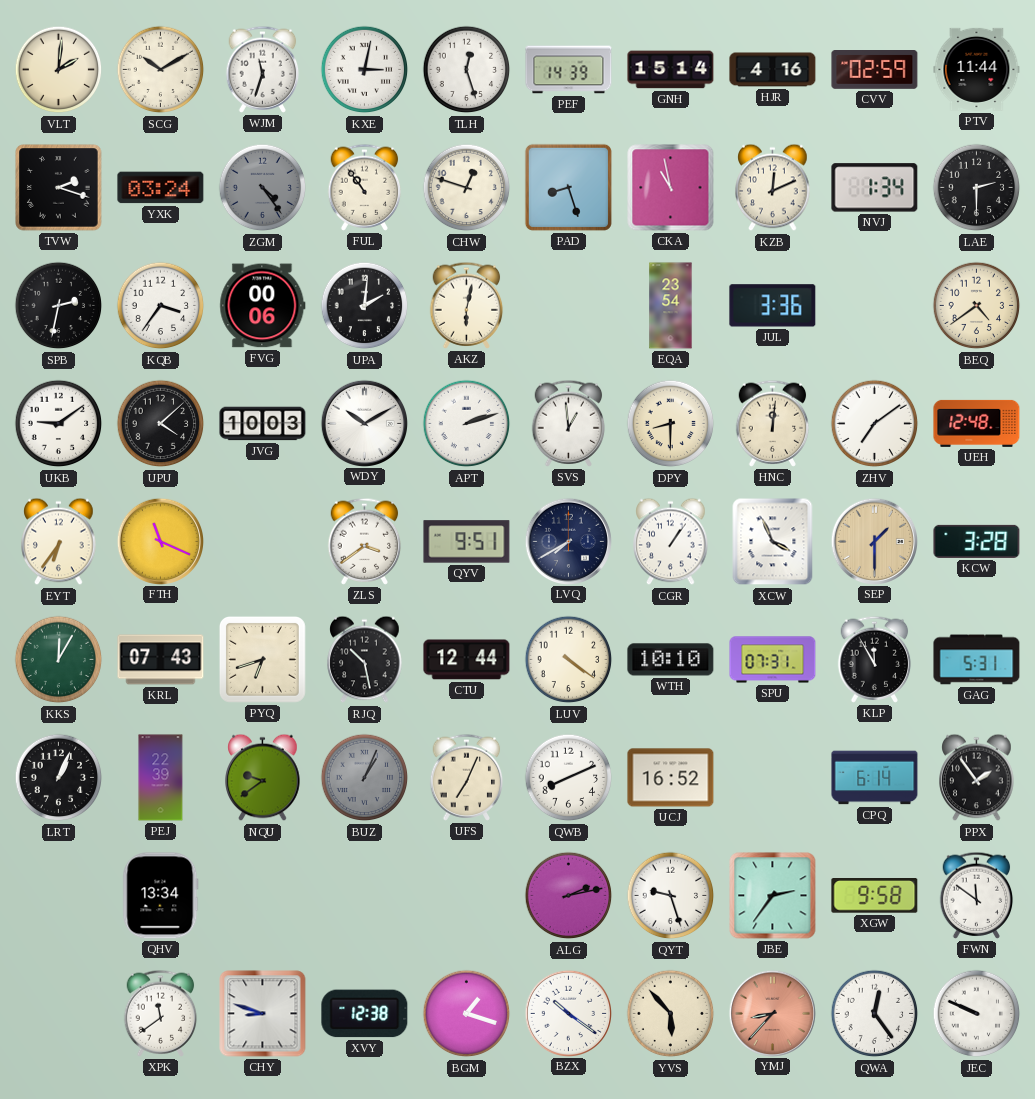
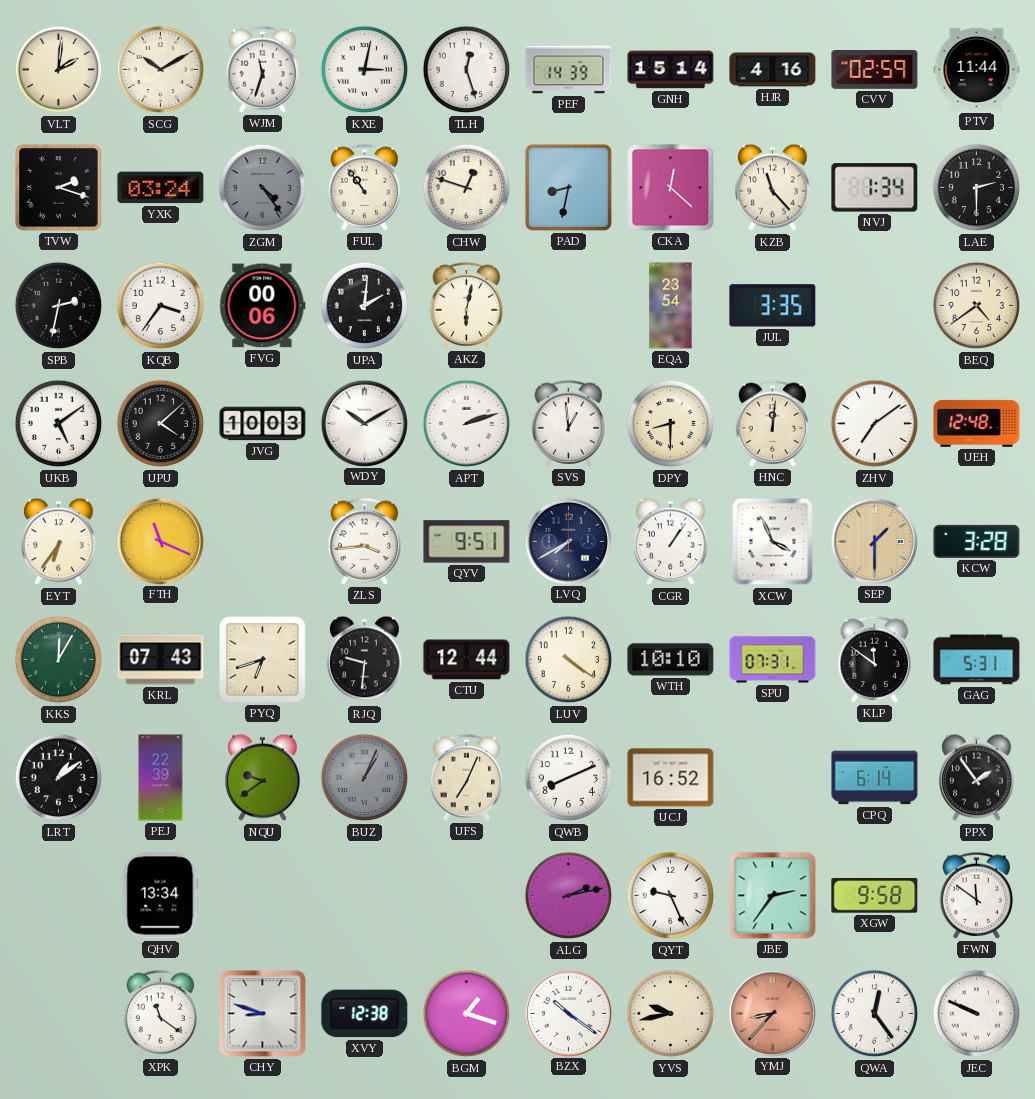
PAD: 8:27 -> 8:32
CKA: 10:58 -> 12:22
KZB: 12:11 -> 11:23
JUL: 3:36 -> 3:35
UKB: 9:09 -> 5:09
ZLS: 3:39 -> 3:44
RJQ: 10:28 -> 9:31
KLP: 11:55 -> 11:51
LRT: 1:04 -> 1:09
QYT: 9:27 -> 9:26
XPK: 11:39 -> 11:21
YVS: 5:53 -> 9:43
